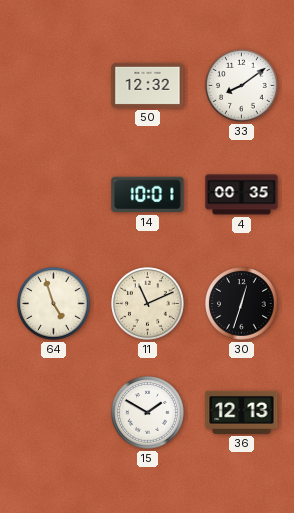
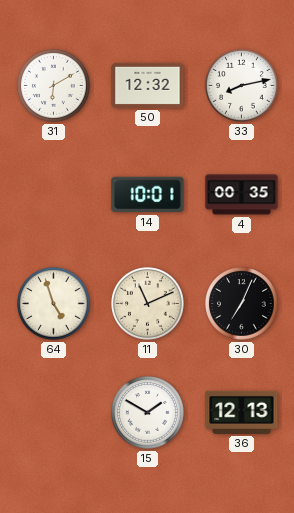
31: none -> 6:10
33: 8:09 -> 8:13
30: 12:33 -> 7:04
